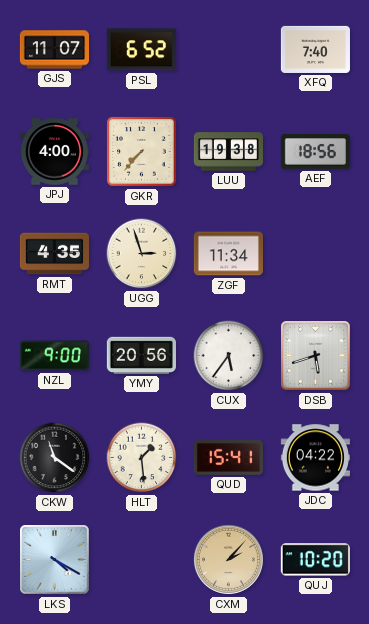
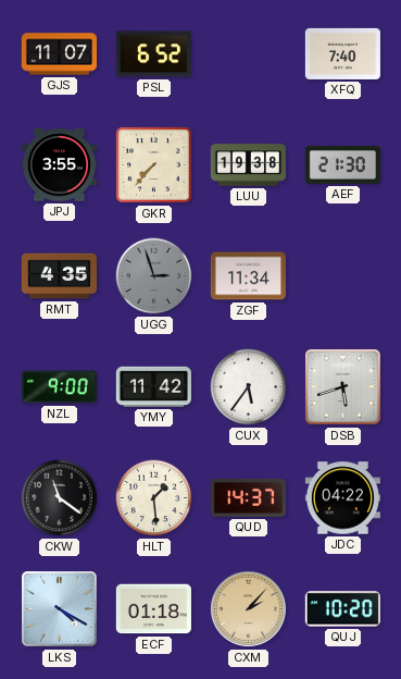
JPJ: 4:00 -> 3:55
AEF: 18:56 -> 21:30
UGG dial: cream -> grey
YMY: 20:56 -> 11:42
QUD: 15:41 -> 14:37
ECF: none -> 01:18
